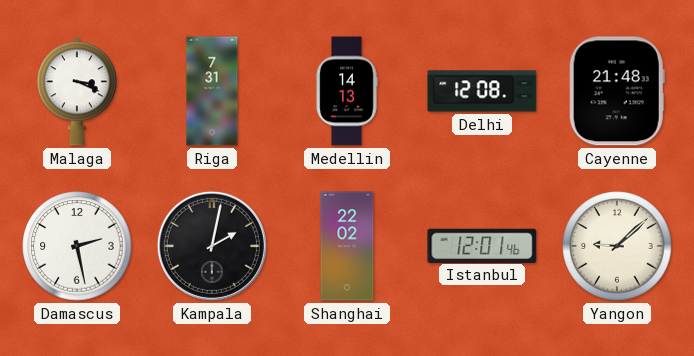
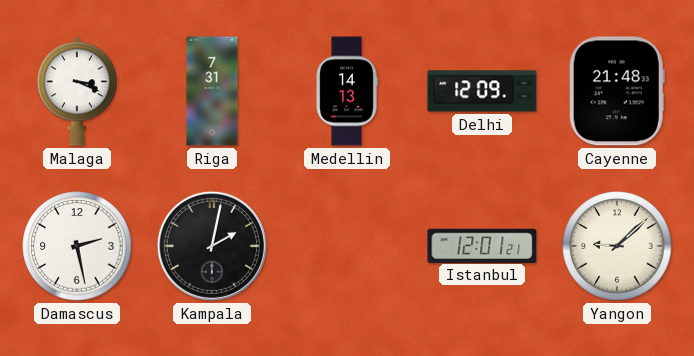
Delhi: 12:08 -> 12:09
Shanghai: 22:02 -> none
Istanbul: 12:01:46 -> 12:01:21
